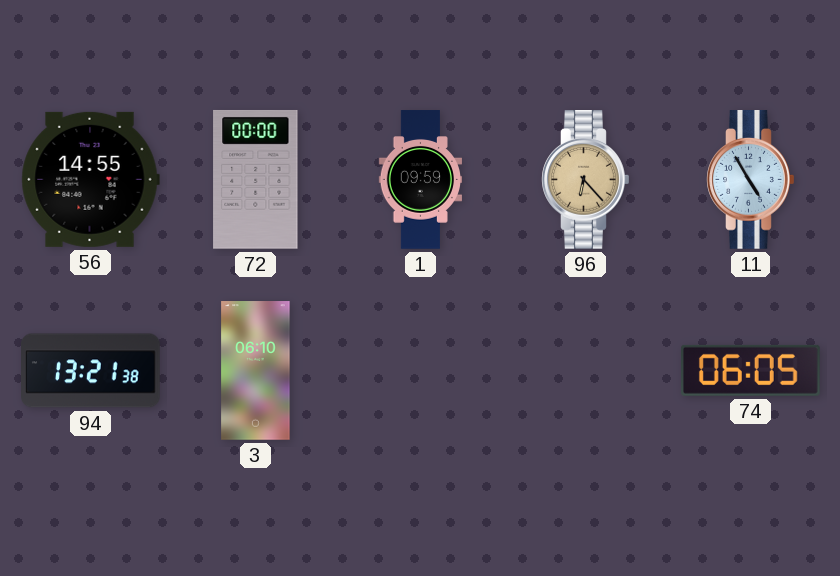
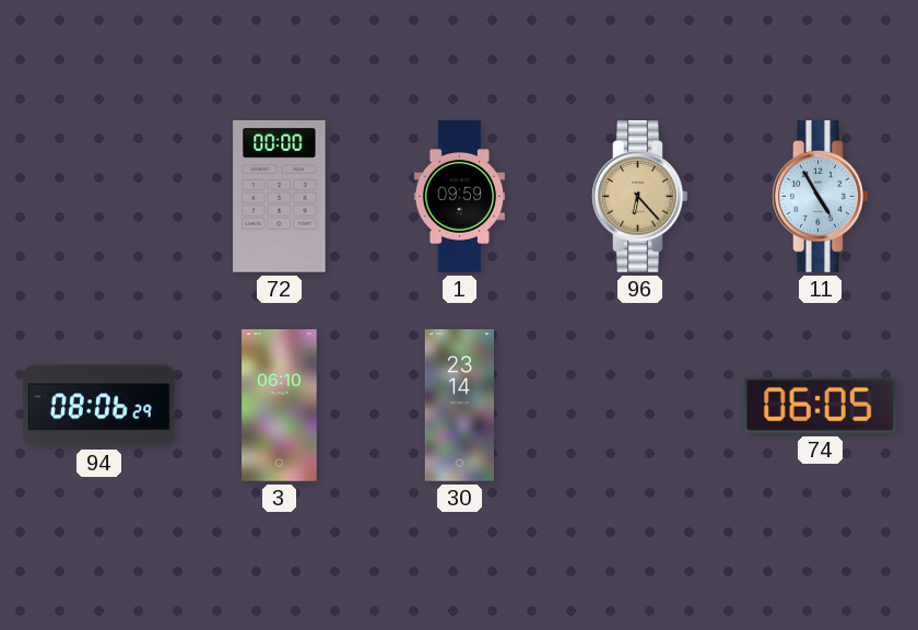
56: 14:55 -> none
94: 13:21 -> 08:06
30: none -> 23:14
